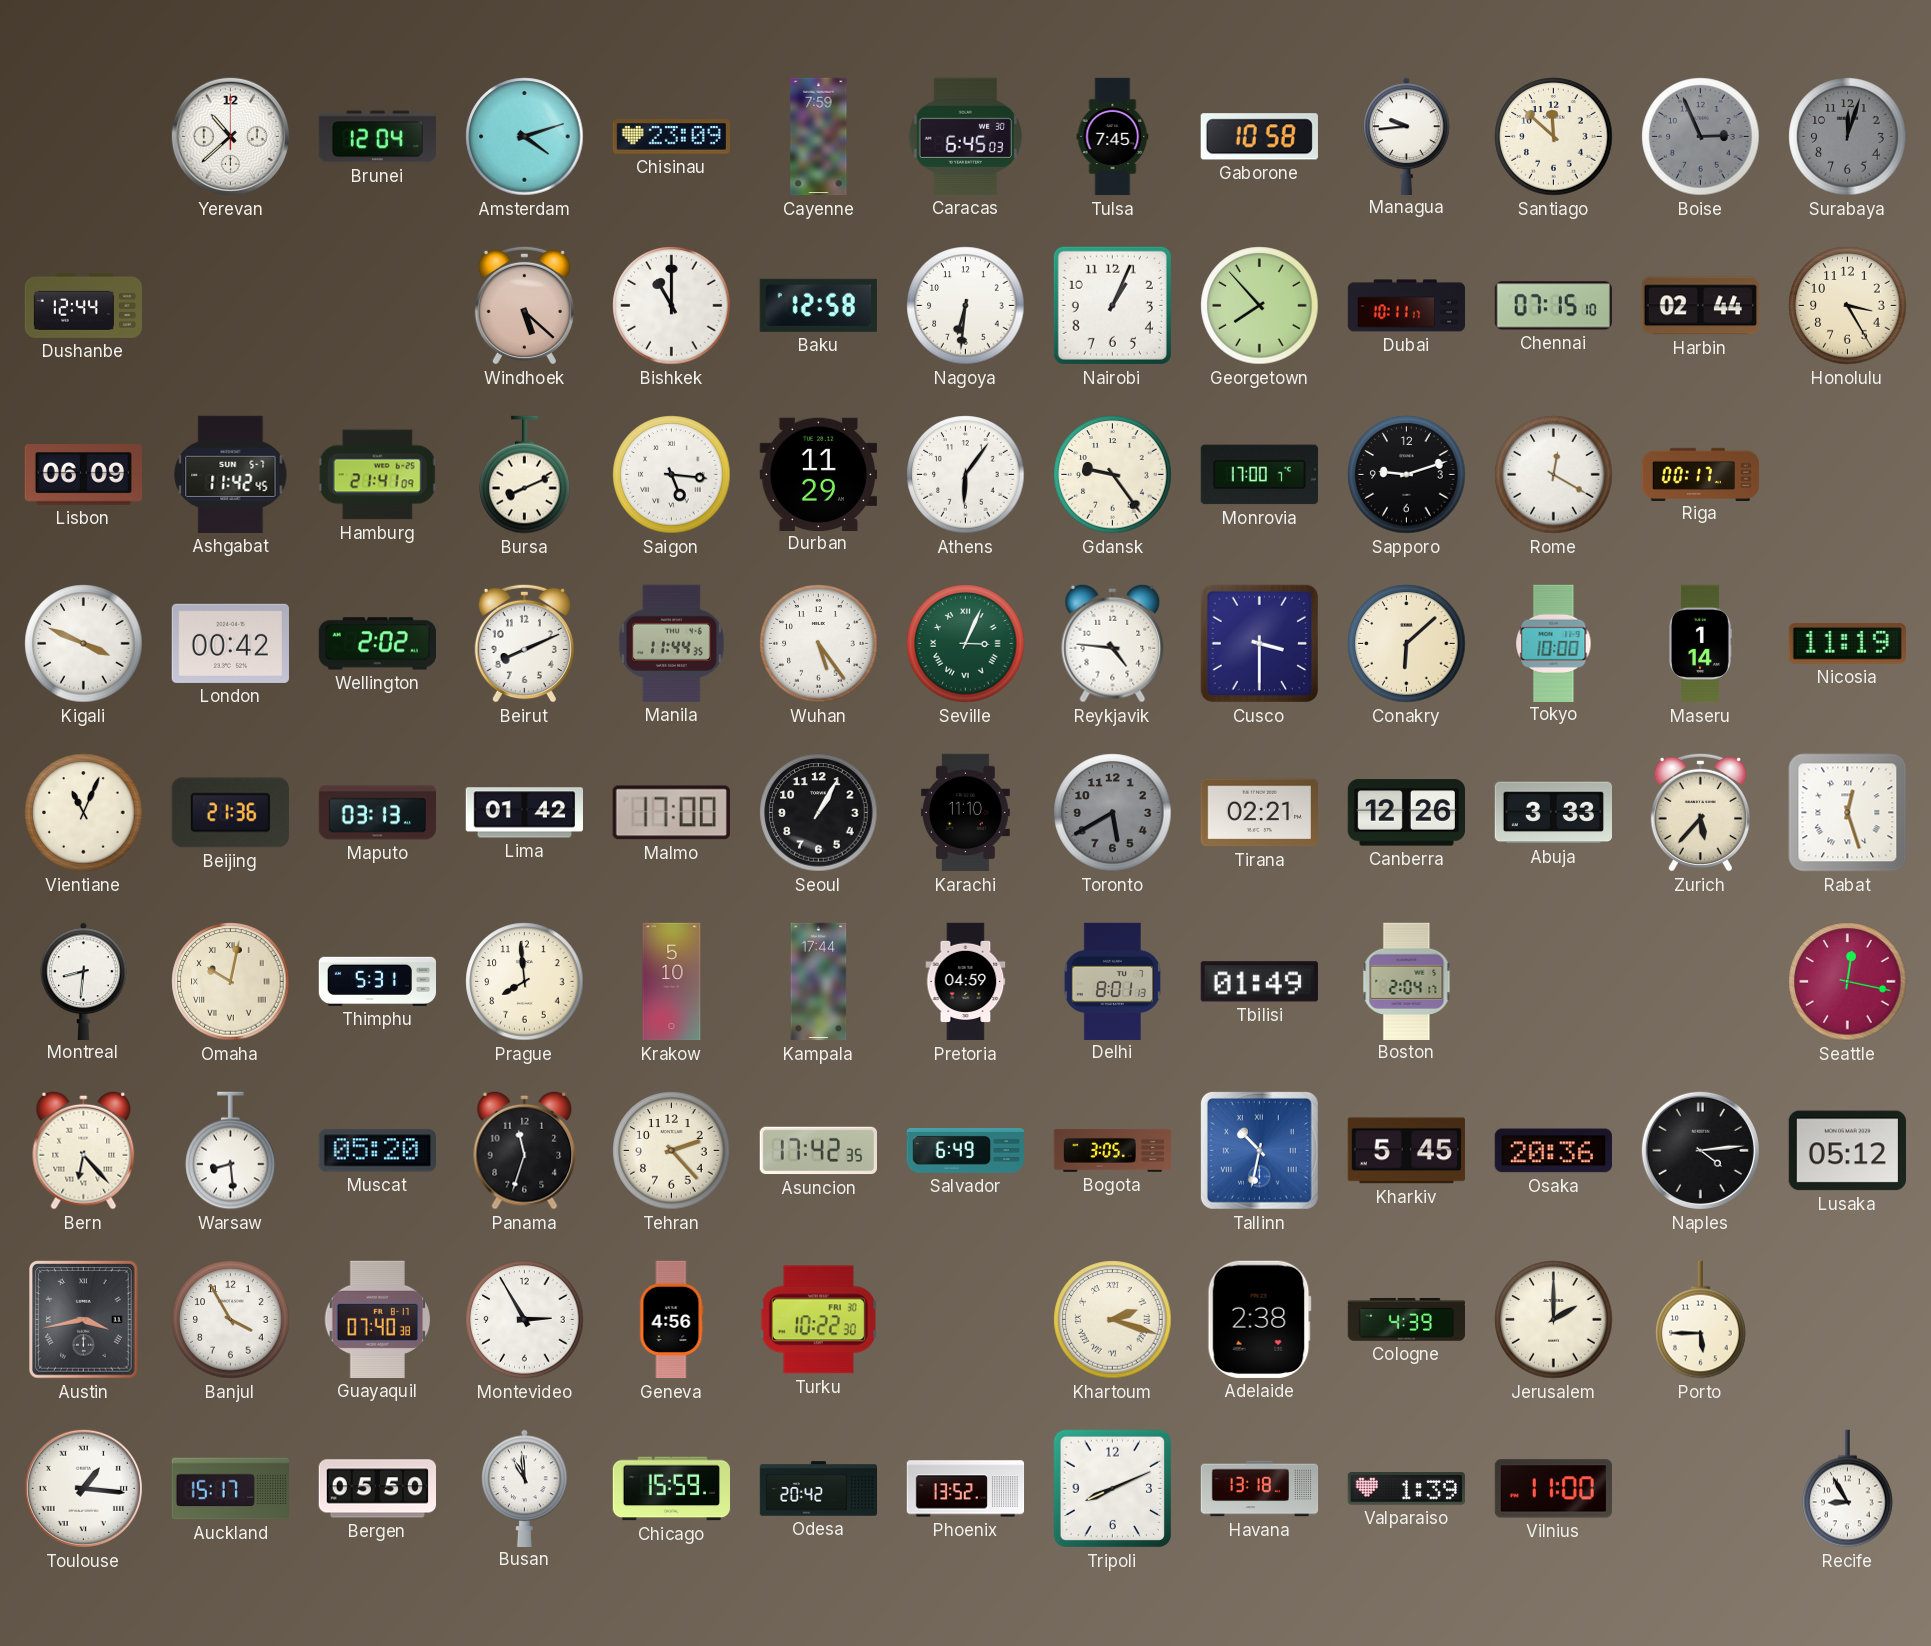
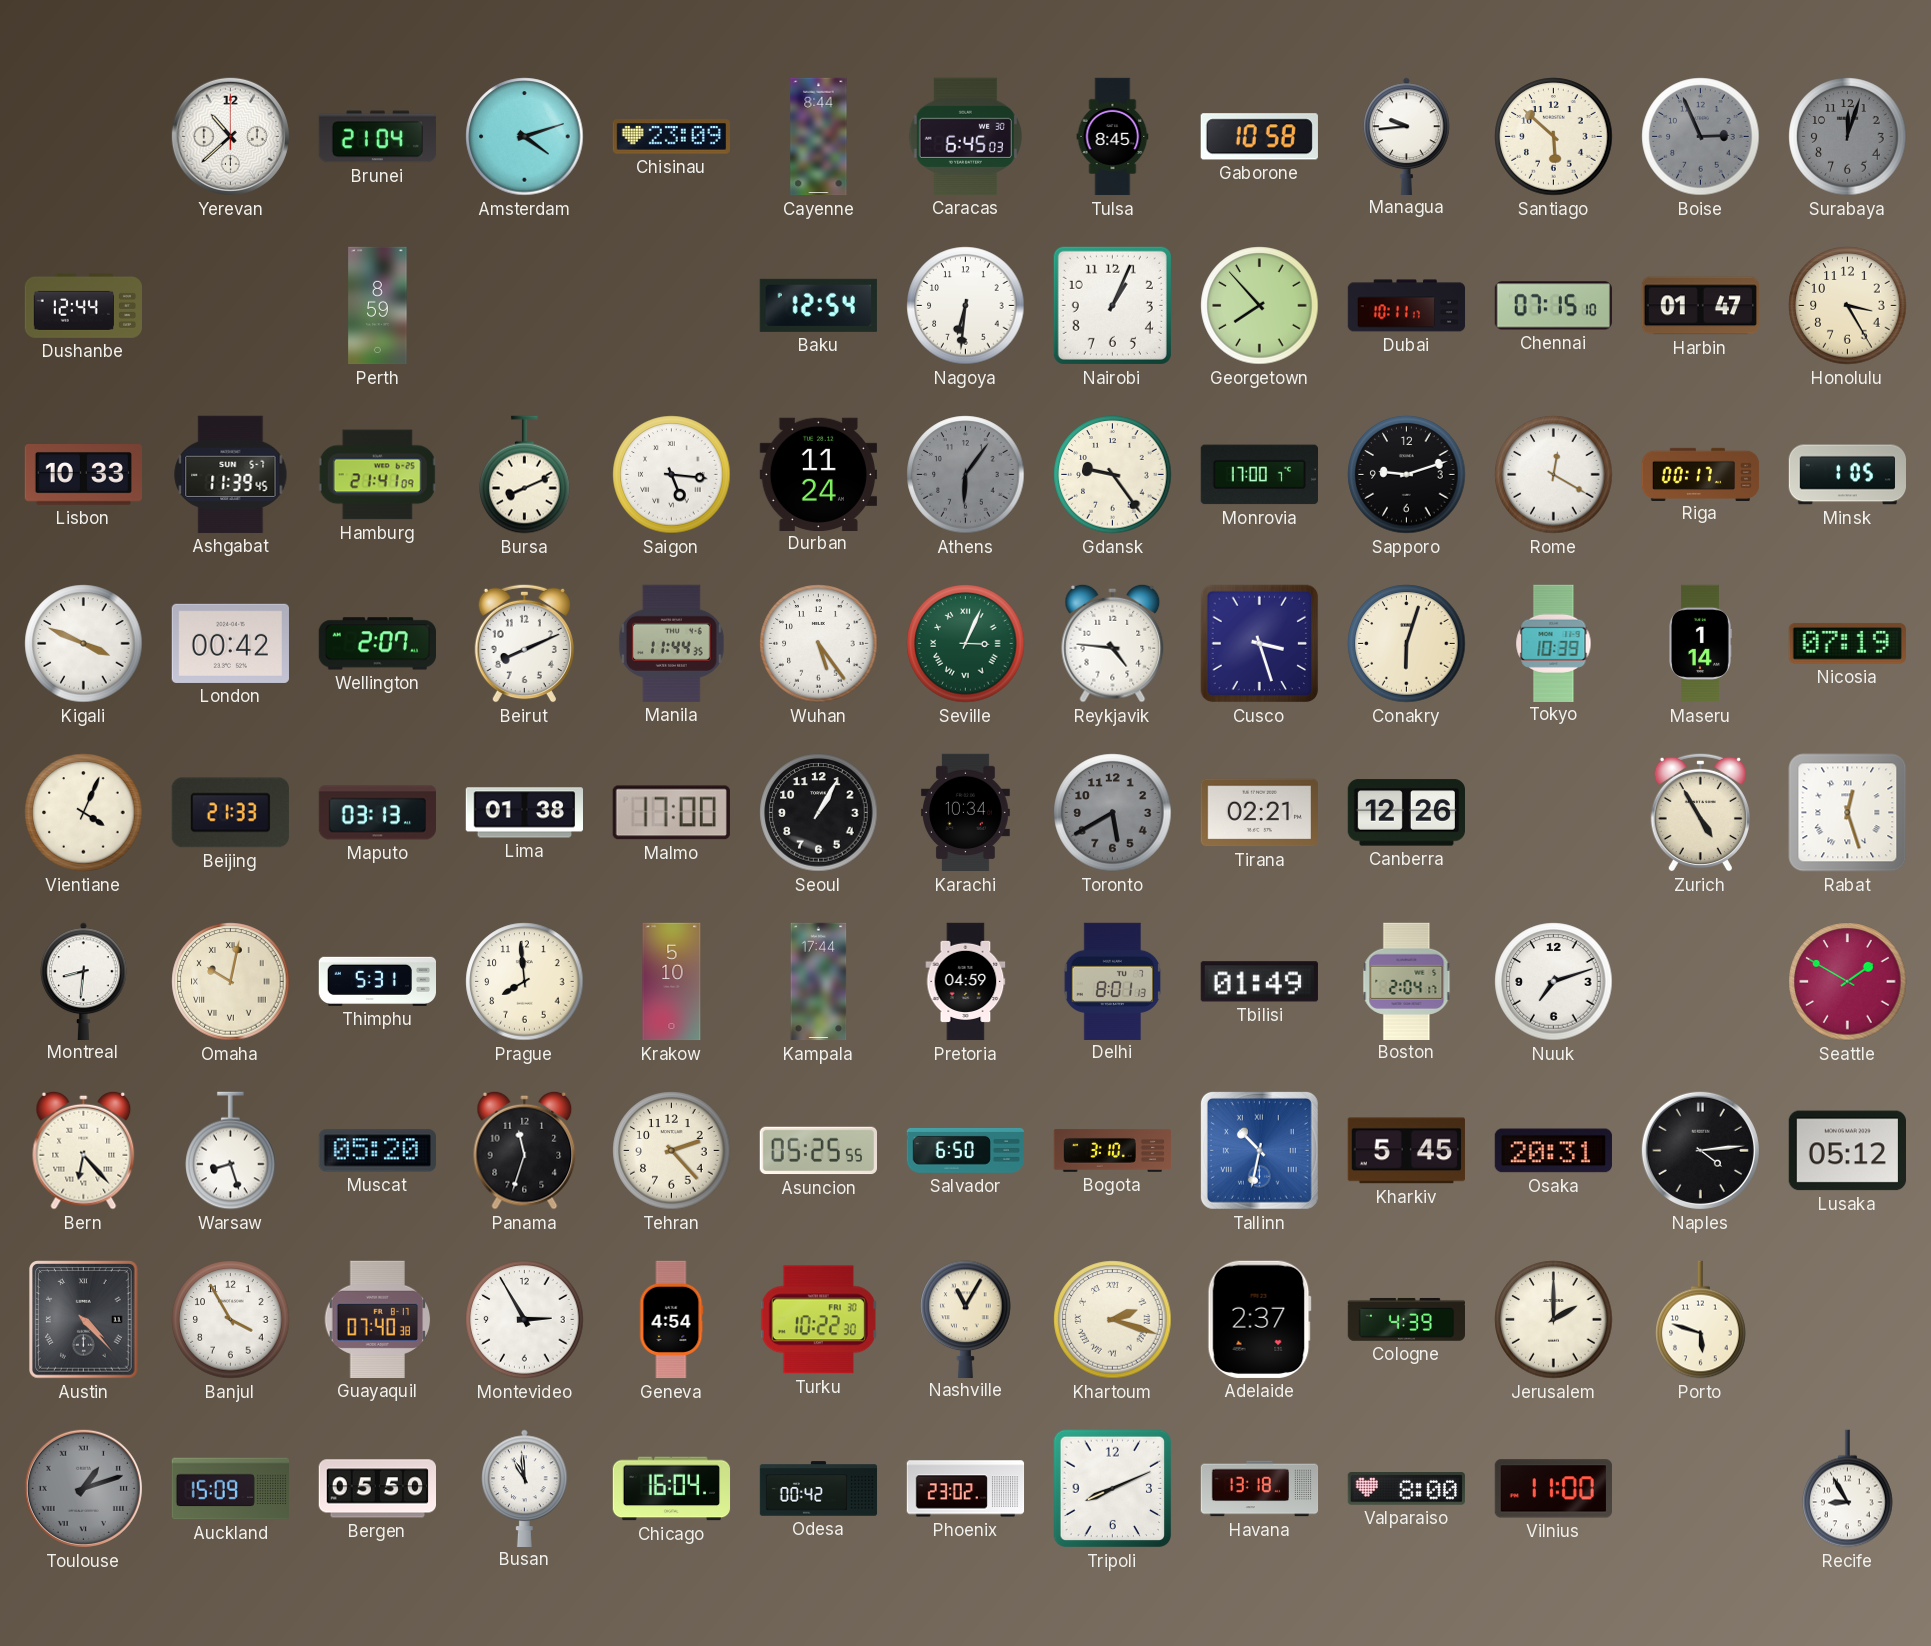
Brunei: 12:04 -> 21:04
Cayenne: 7:59 -> 8:44
Tulsa: 7:45 -> 8:45
Santiago: 11:52 -> 5:52
Perth: none -> 8:59
Windhoek: 5:22 -> none
Bishkek: 11:00 -> none
Baku: 12:58 -> 12:54
Harbin: 02:44 -> 01:47
Lisbon: 06:09 -> 10:33
Ashgabat: 11:42 -> 11:39
Durban: 11:29 -> 11:24
Athens dial: white -> grey
Minsk: none -> 1:05
Wellington: 2:02 -> 2:07
Cusco: 3:30 -> 3:27
Conakry: 6:08 -> 6:03
Tokyo: 10:00 -> 10:39
Nicosia: 11:19 -> 07:19
Vientiane: 11:04 -> 4:04
Beijing: 21:36 -> 21:33
Lima: 01:42 -> 01:38
Karachi: 11:10 -> 10:34
Abuja: 3:33 -> none
Zurich: 5:37 -> 4:55
Nuuk: none -> 7:12
Seattle: 12:17 -> 1:50
Warsaw: 8:29 -> 8:27
Asuncion: 17:42 -> 05:25
Salvador: 6:49 -> 6:50
Bogota: 3:05 -> 3:10
Osaka: 20:36 -> 20:31
Austin: 3:43 -> 4:23
Geneva: 4:56 -> 4:54
Nashville: none -> 11:05
Adelaide: 2:38 -> 2:37
Porto: 5:45 -> 5:48
Toulouse: 1:16 -> 1:12
Toulouse dial: white -> grey
Auckland: 15:17 -> 15:09
Chicago: 15:59 -> 16:04
Odesa: 20:42 -> 00:42
Phoenix: 13:52 -> 23:02
Valparaiso: 1:39 -> 8:00
